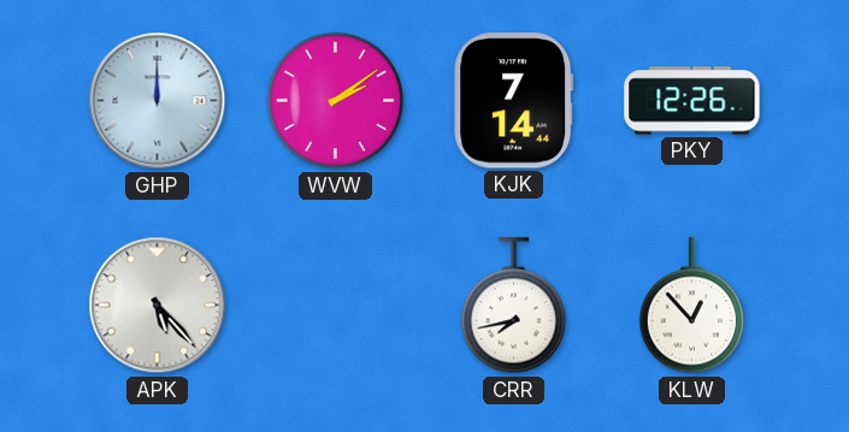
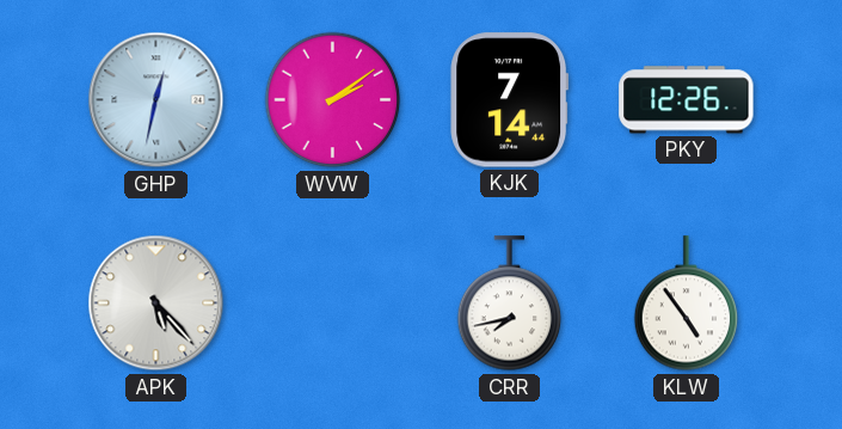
GHP: 12:00 -> 12:32
KLW: 12:53 -> 4:54
